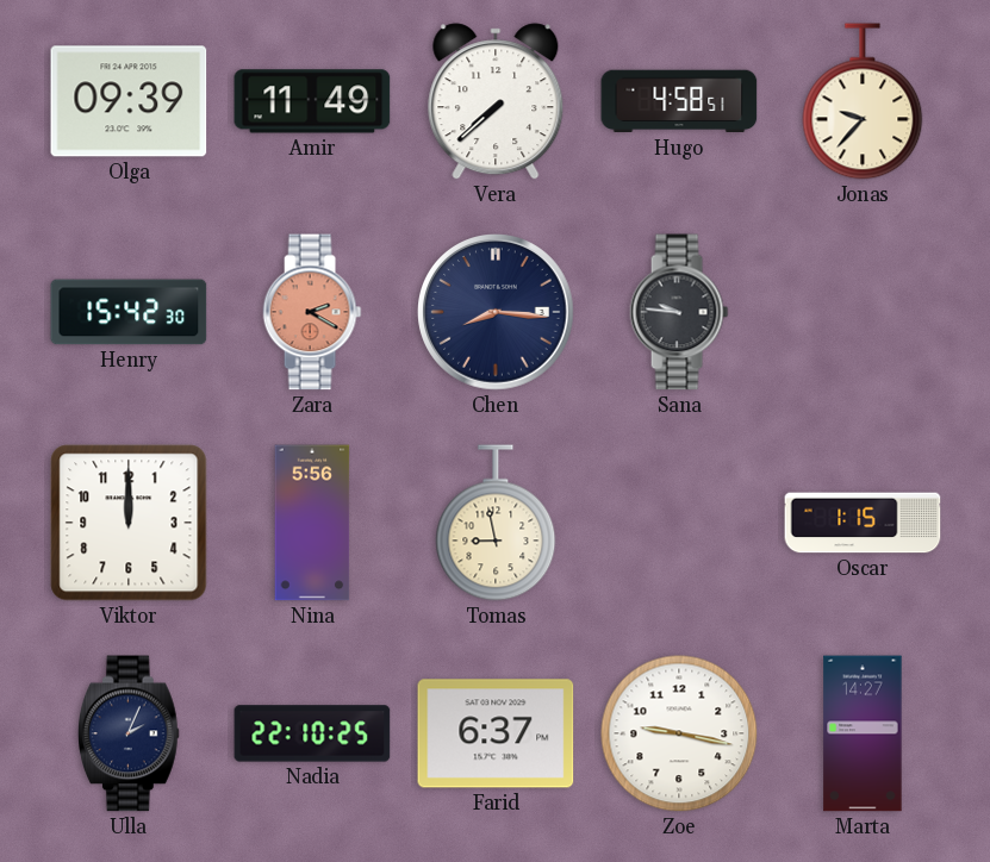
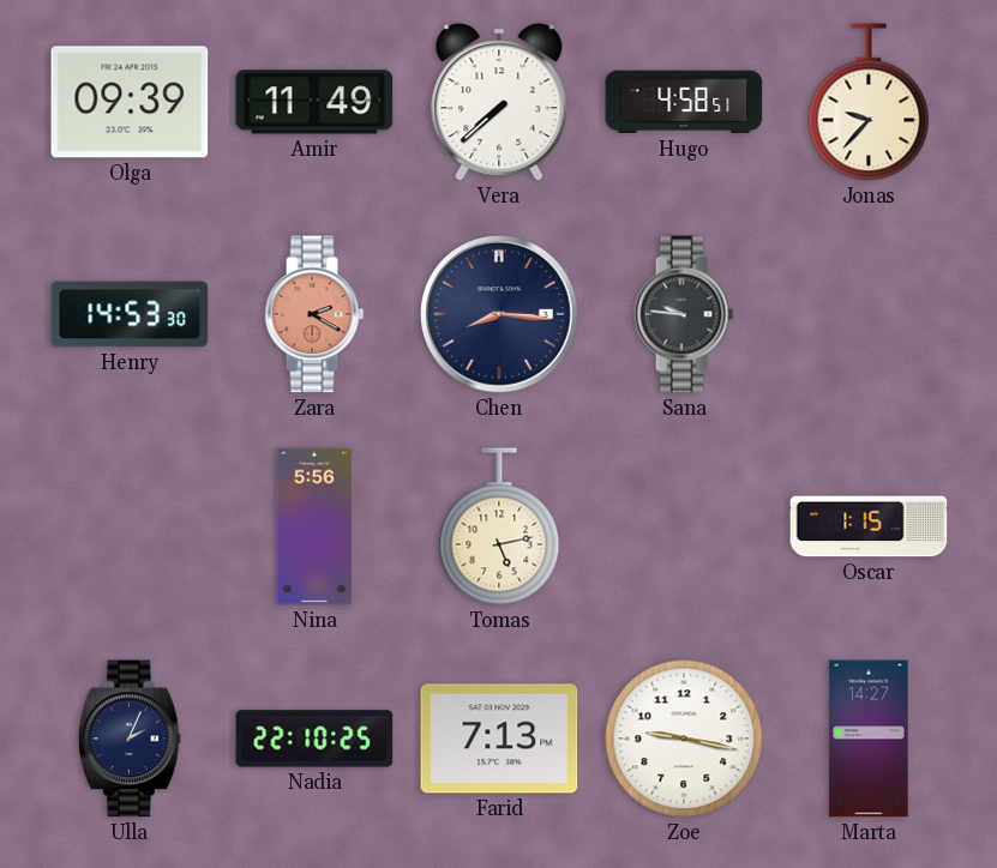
Henry: 15:42 -> 14:53
Viktor: 12:00 -> none
Tomas: 8:58 -> 5:13
Farid: 6:37 -> 7:13
